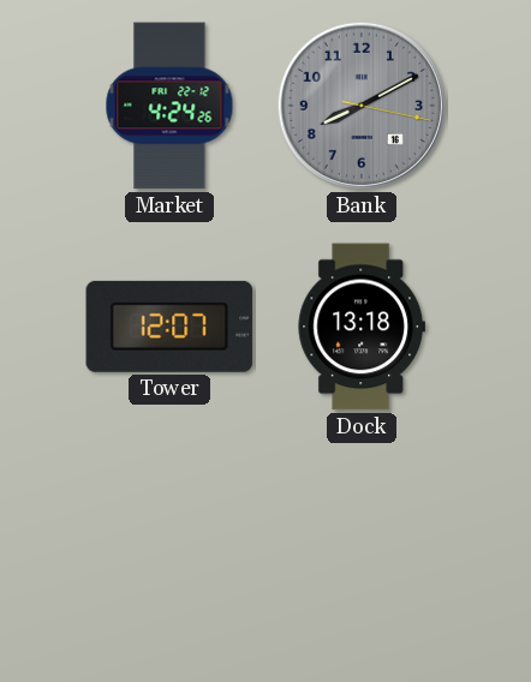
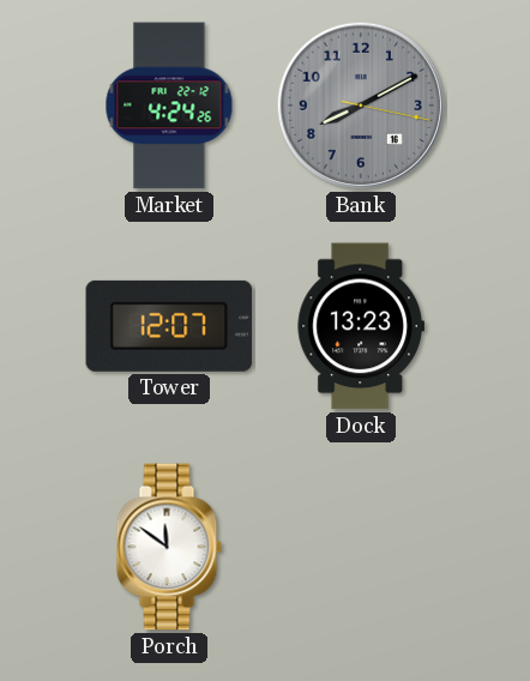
Dock: 13:18 -> 13:23
Porch: none -> 11:51
